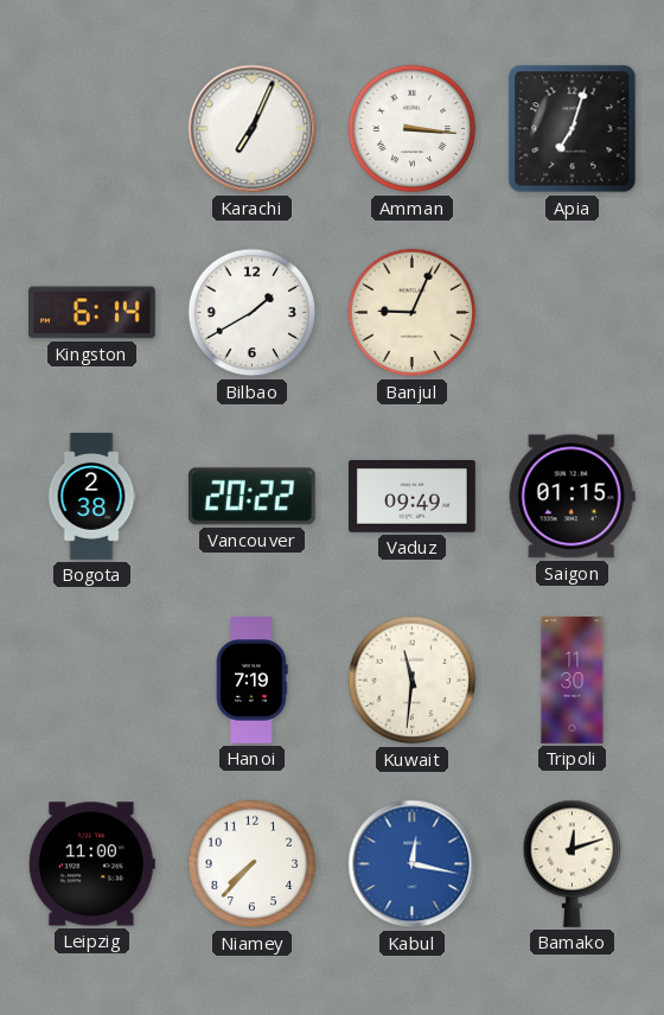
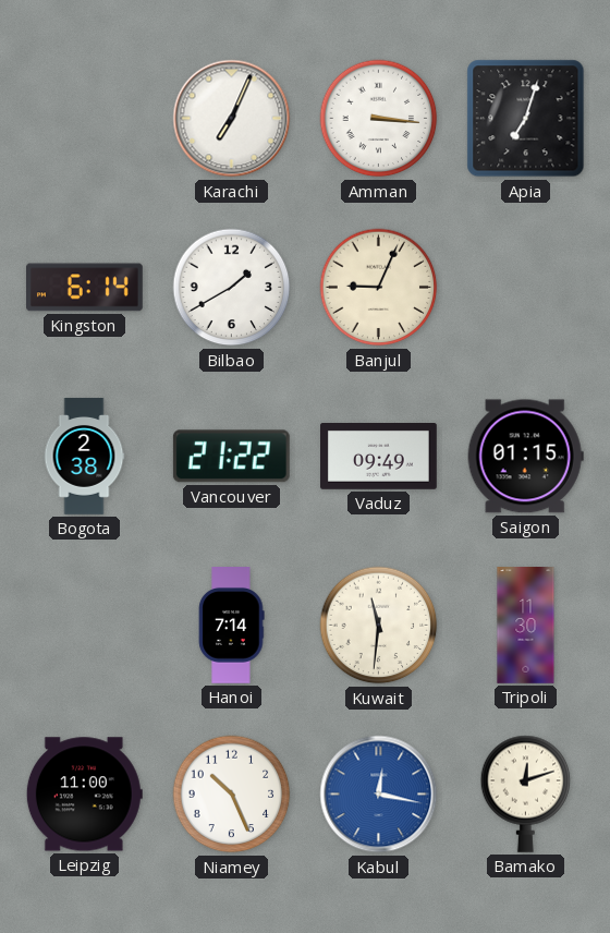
Vancouver: 20:22 -> 21:22
Hanoi: 7:19 -> 7:14
Niamey: 7:37 -> 10:26
